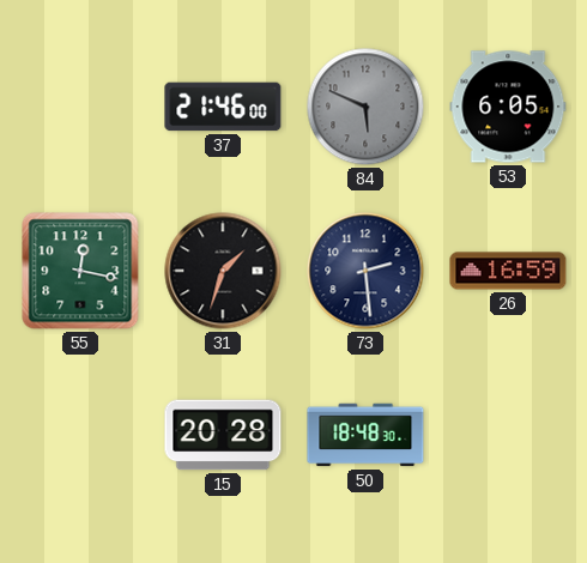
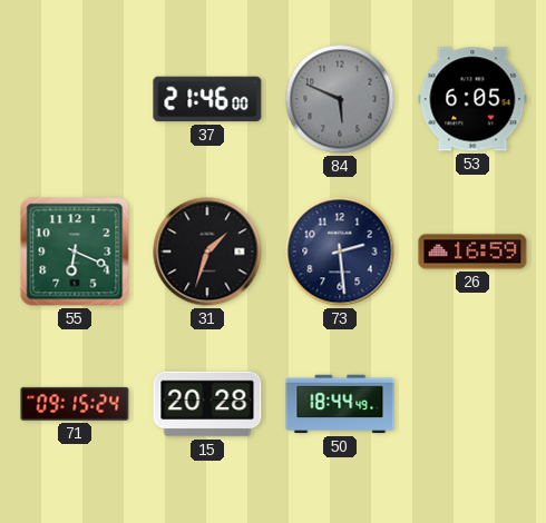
55: 12:17 -> 6:19
71: none -> 09:15
50: 18:48 -> 18:44
